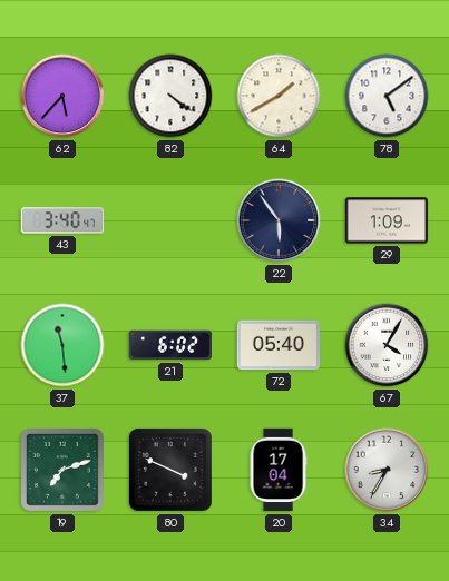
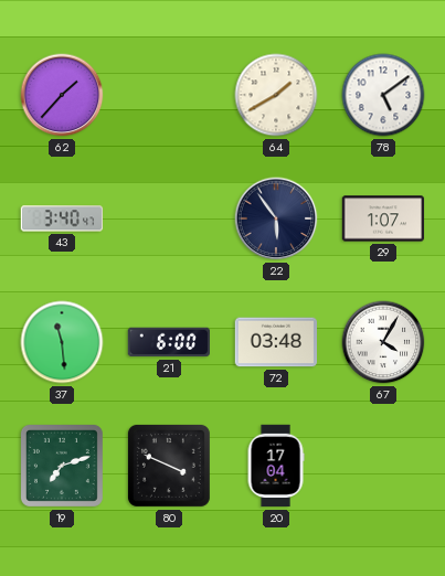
62: 5:37 -> 1:37
82: 4:21 -> none
29: 1:09 -> 1:07
21: 6:02 -> 6:00
72: 05:40 -> 03:48
34: 8:35 -> none
